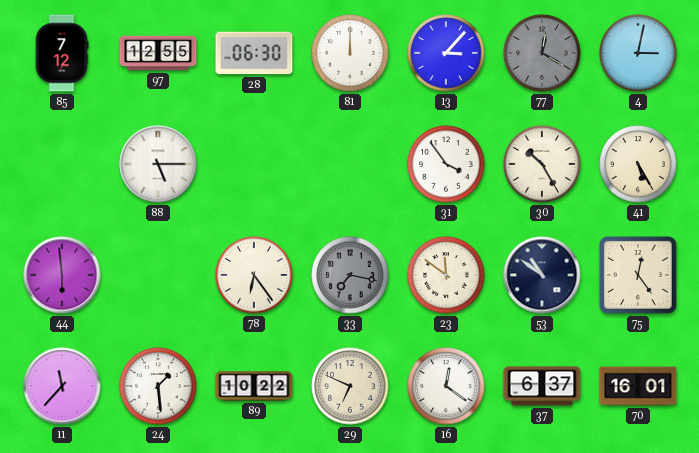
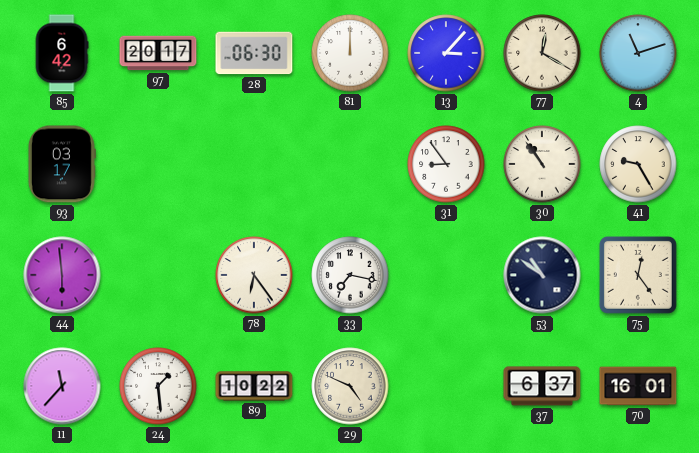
85: 7:12 -> 6:42
97: 12:55 -> 20:17
77 dial: grey -> cream
4: 3:02 -> 11:12
93: none -> 03:17
88: 5:15 -> none
31: 3:54 -> 8:54
30: 10:25 -> 10:54
41: 5:25 -> 9:25
33 dial: grey -> white
23: 11:51 -> none
29: 6:49 -> 4:49
16: 12:21 -> none
